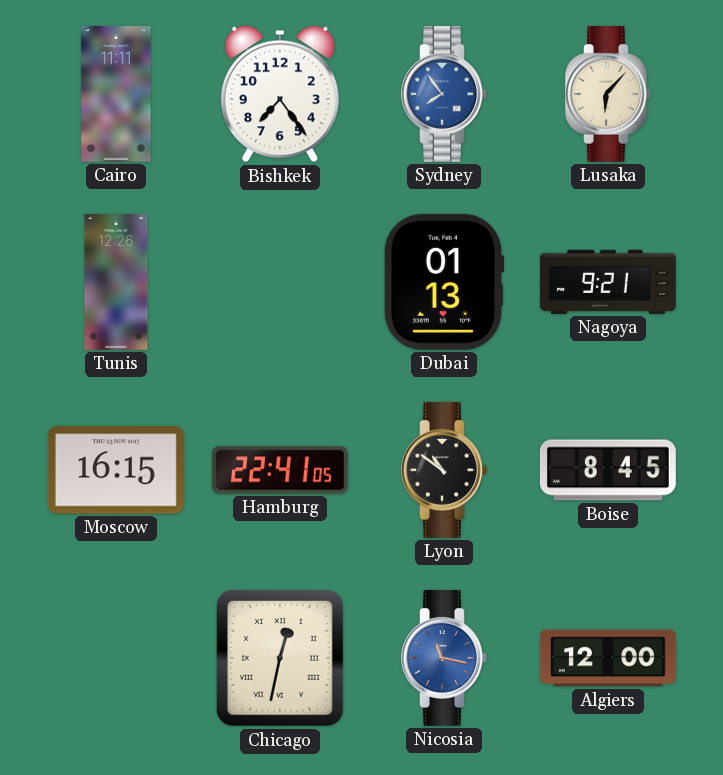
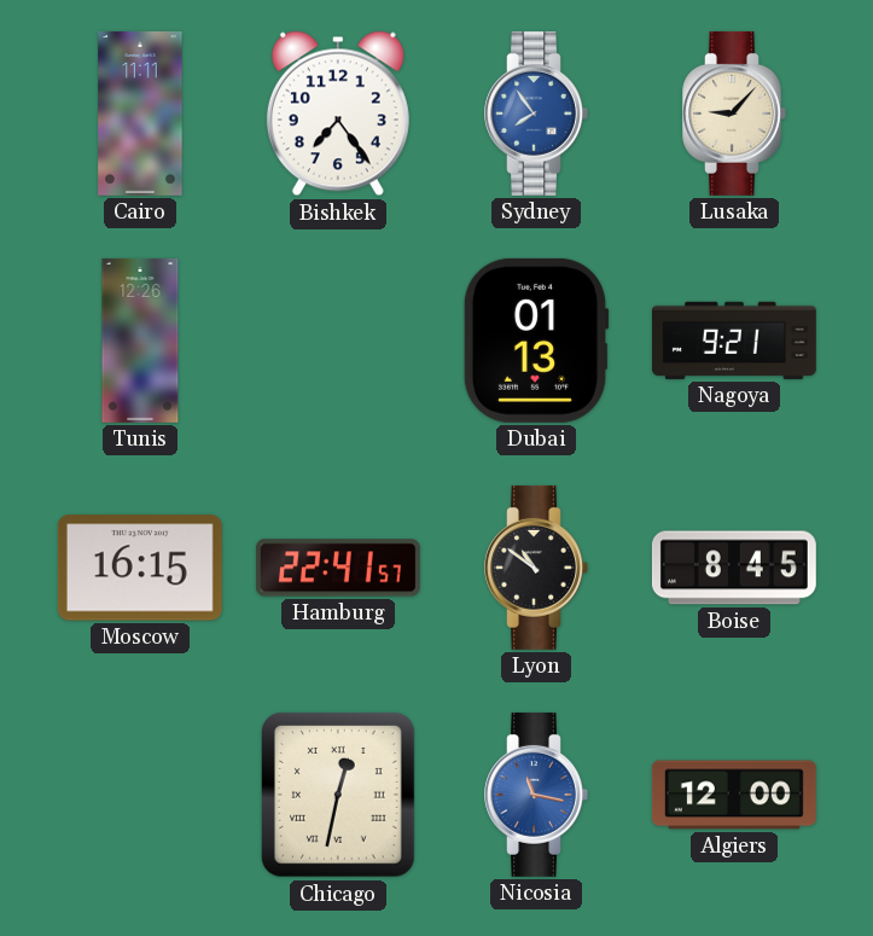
Lusaka: 6:07 -> 9:07
Hamburg: 22:41:05 -> 22:41:57
